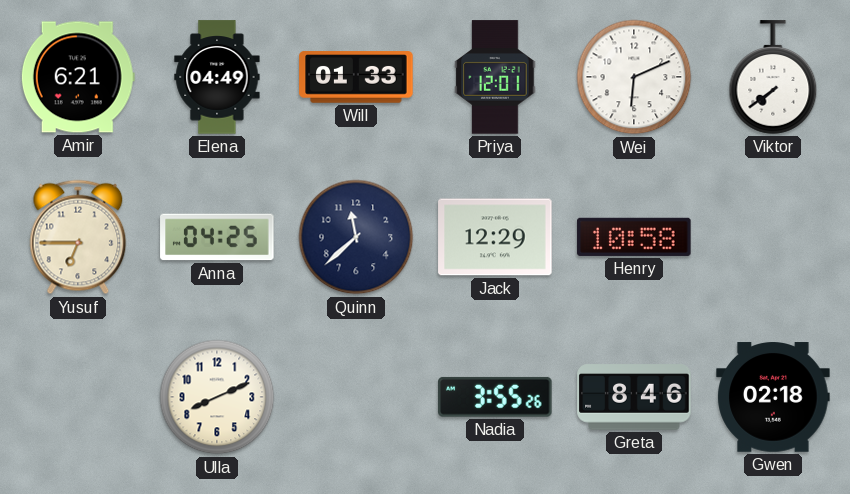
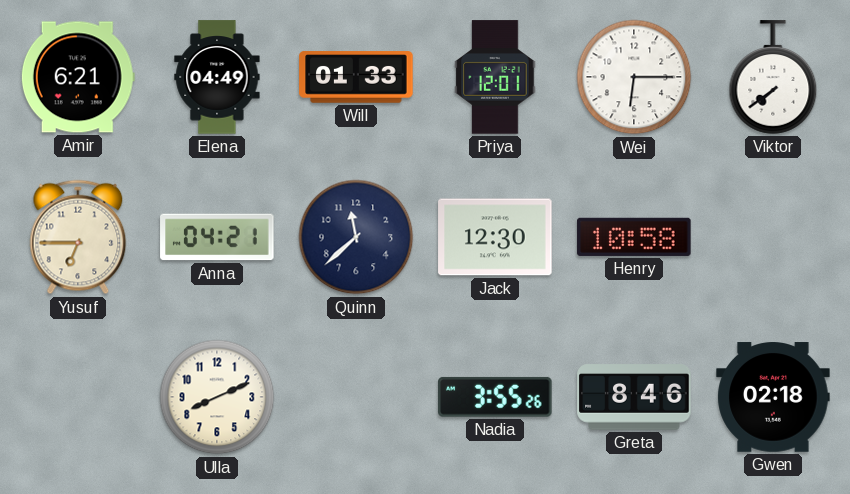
Wei: 6:11 -> 6:15
Anna: 04:25 -> 04:21
Jack: 12:29 -> 12:30
